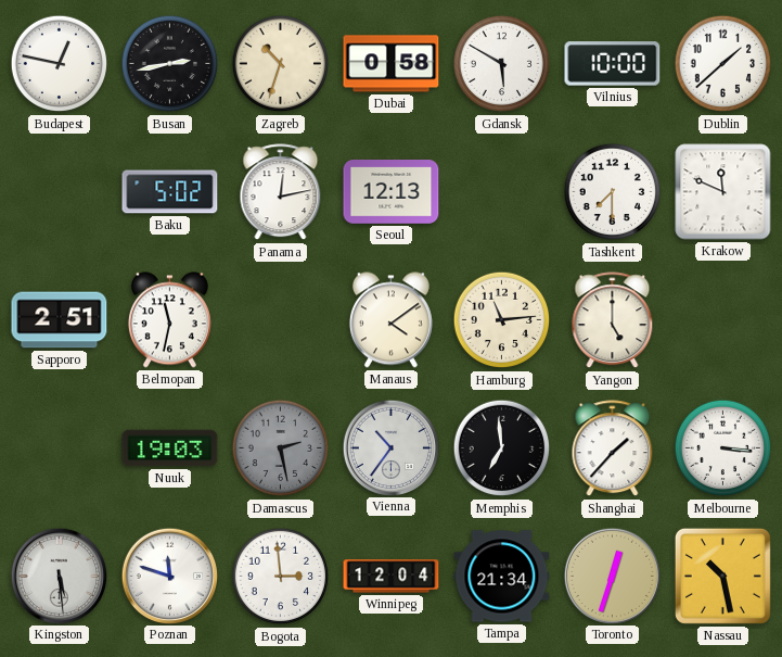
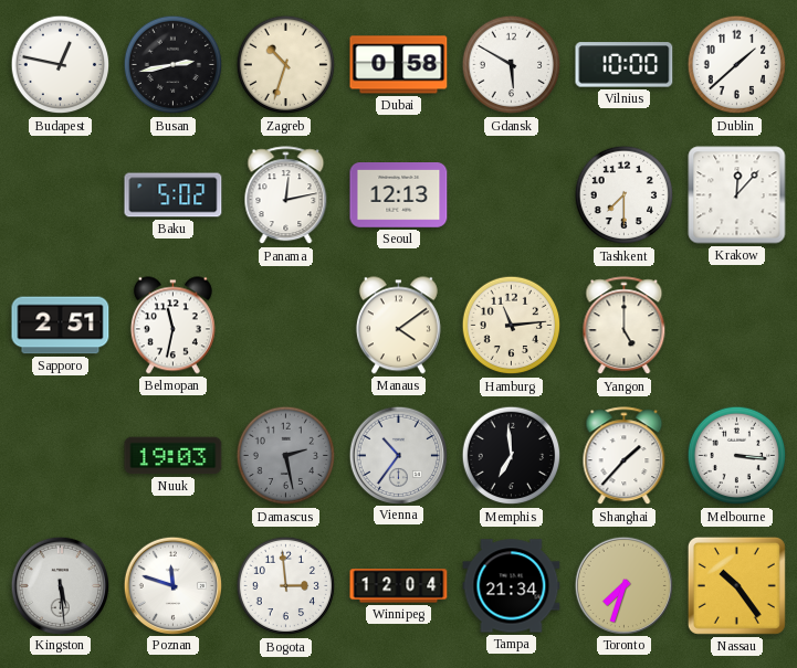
Krakow: 11:49 -> 12:07
Toronto: 12:33 -> 7:33
Nassau: 10:28 -> 10:24
